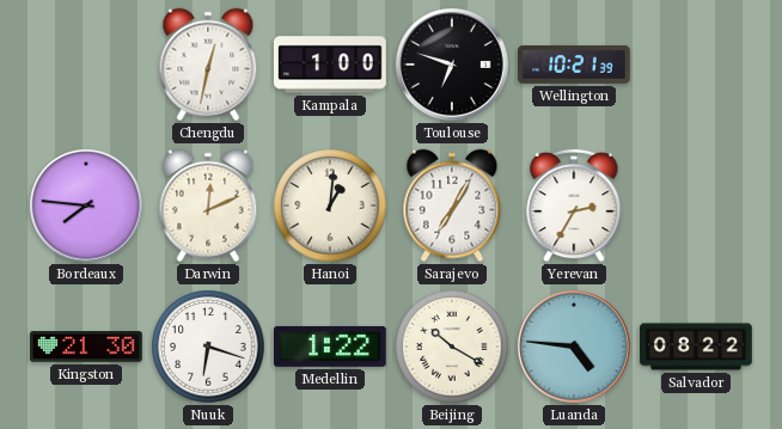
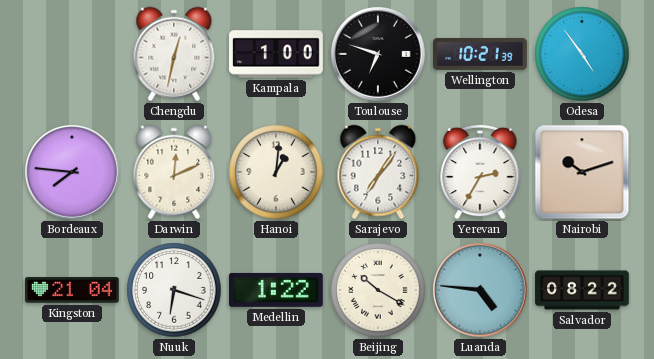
Odesa: none -> 4:54
Sarajevo: 7:05 -> 7:06
Nairobi: none -> 10:12
Kingston: 21:30 -> 21:04
